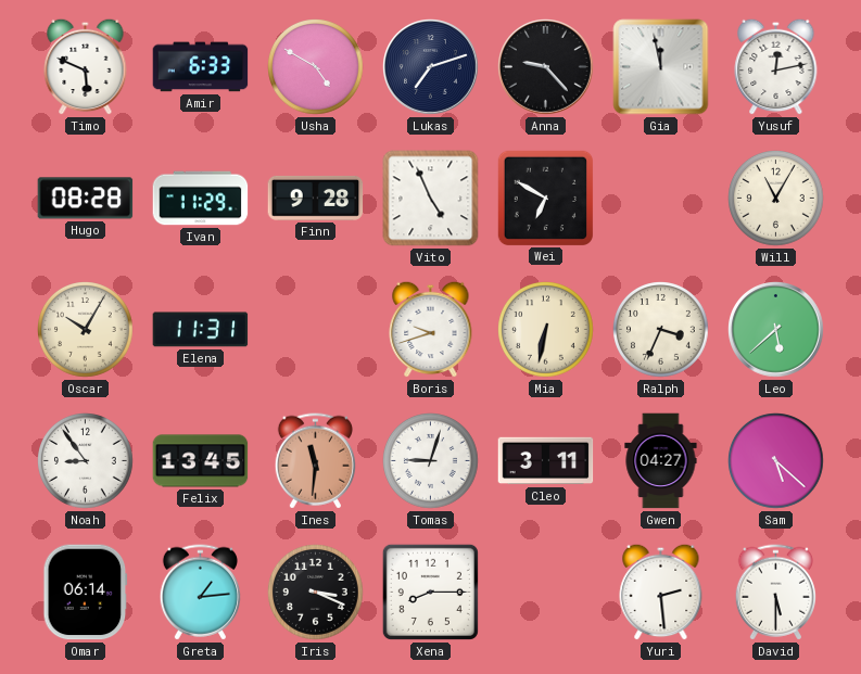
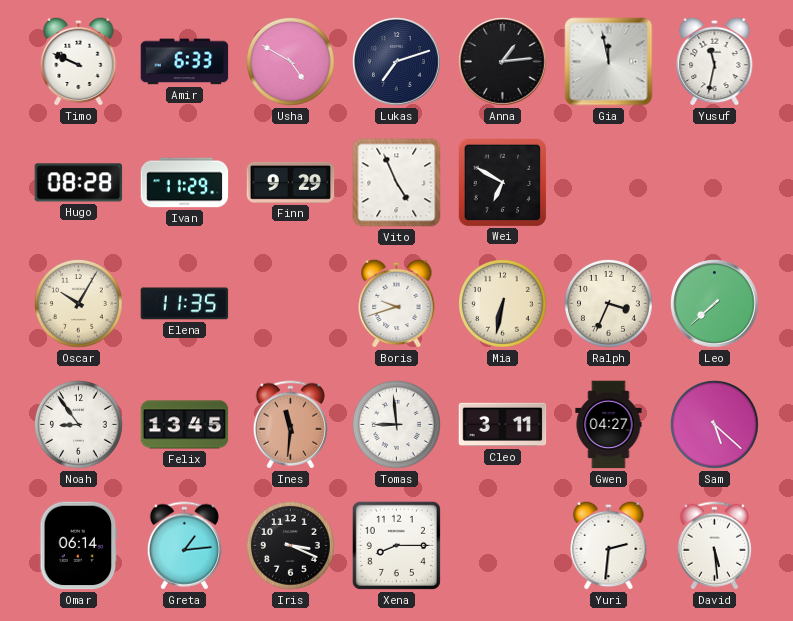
Timo: 5:49 -> 9:49
Anna: 9:23 -> 1:14
Yusuf: 12:13 -> 11:32
Finn: 9:28 -> 9:29
Will: 11:05 -> none
Elena: 11:31 -> 11:35
Leo: 5:38 -> 7:38
Tomas: 9:03 -> 8:59
Yuri: 2:29 -> 2:31
David: 5:30 -> 5:29
